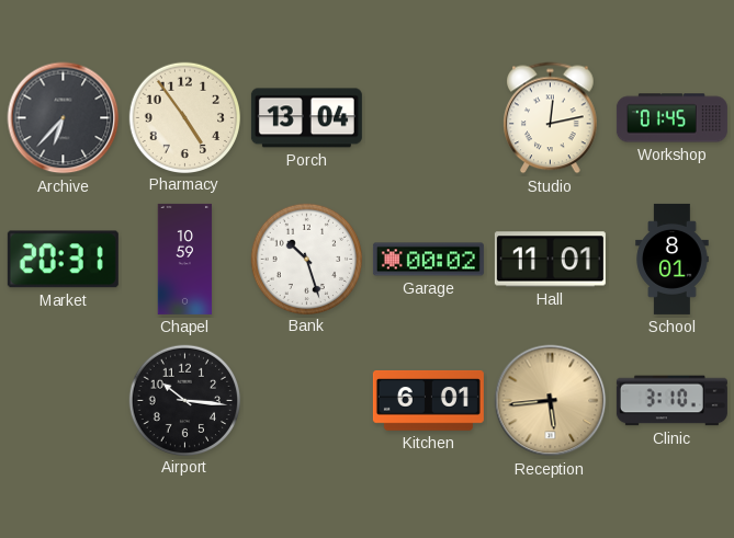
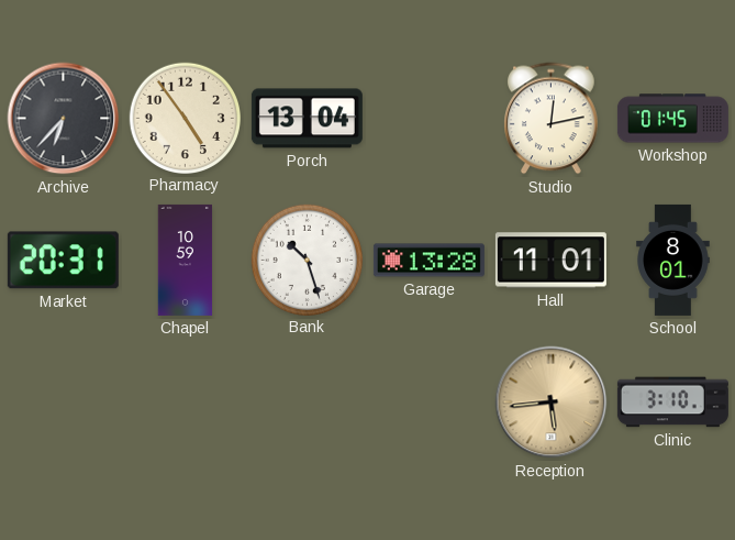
Garage: 00:02 -> 13:28
Airport: 10:16 -> none
Kitchen: 6:01 -> none
